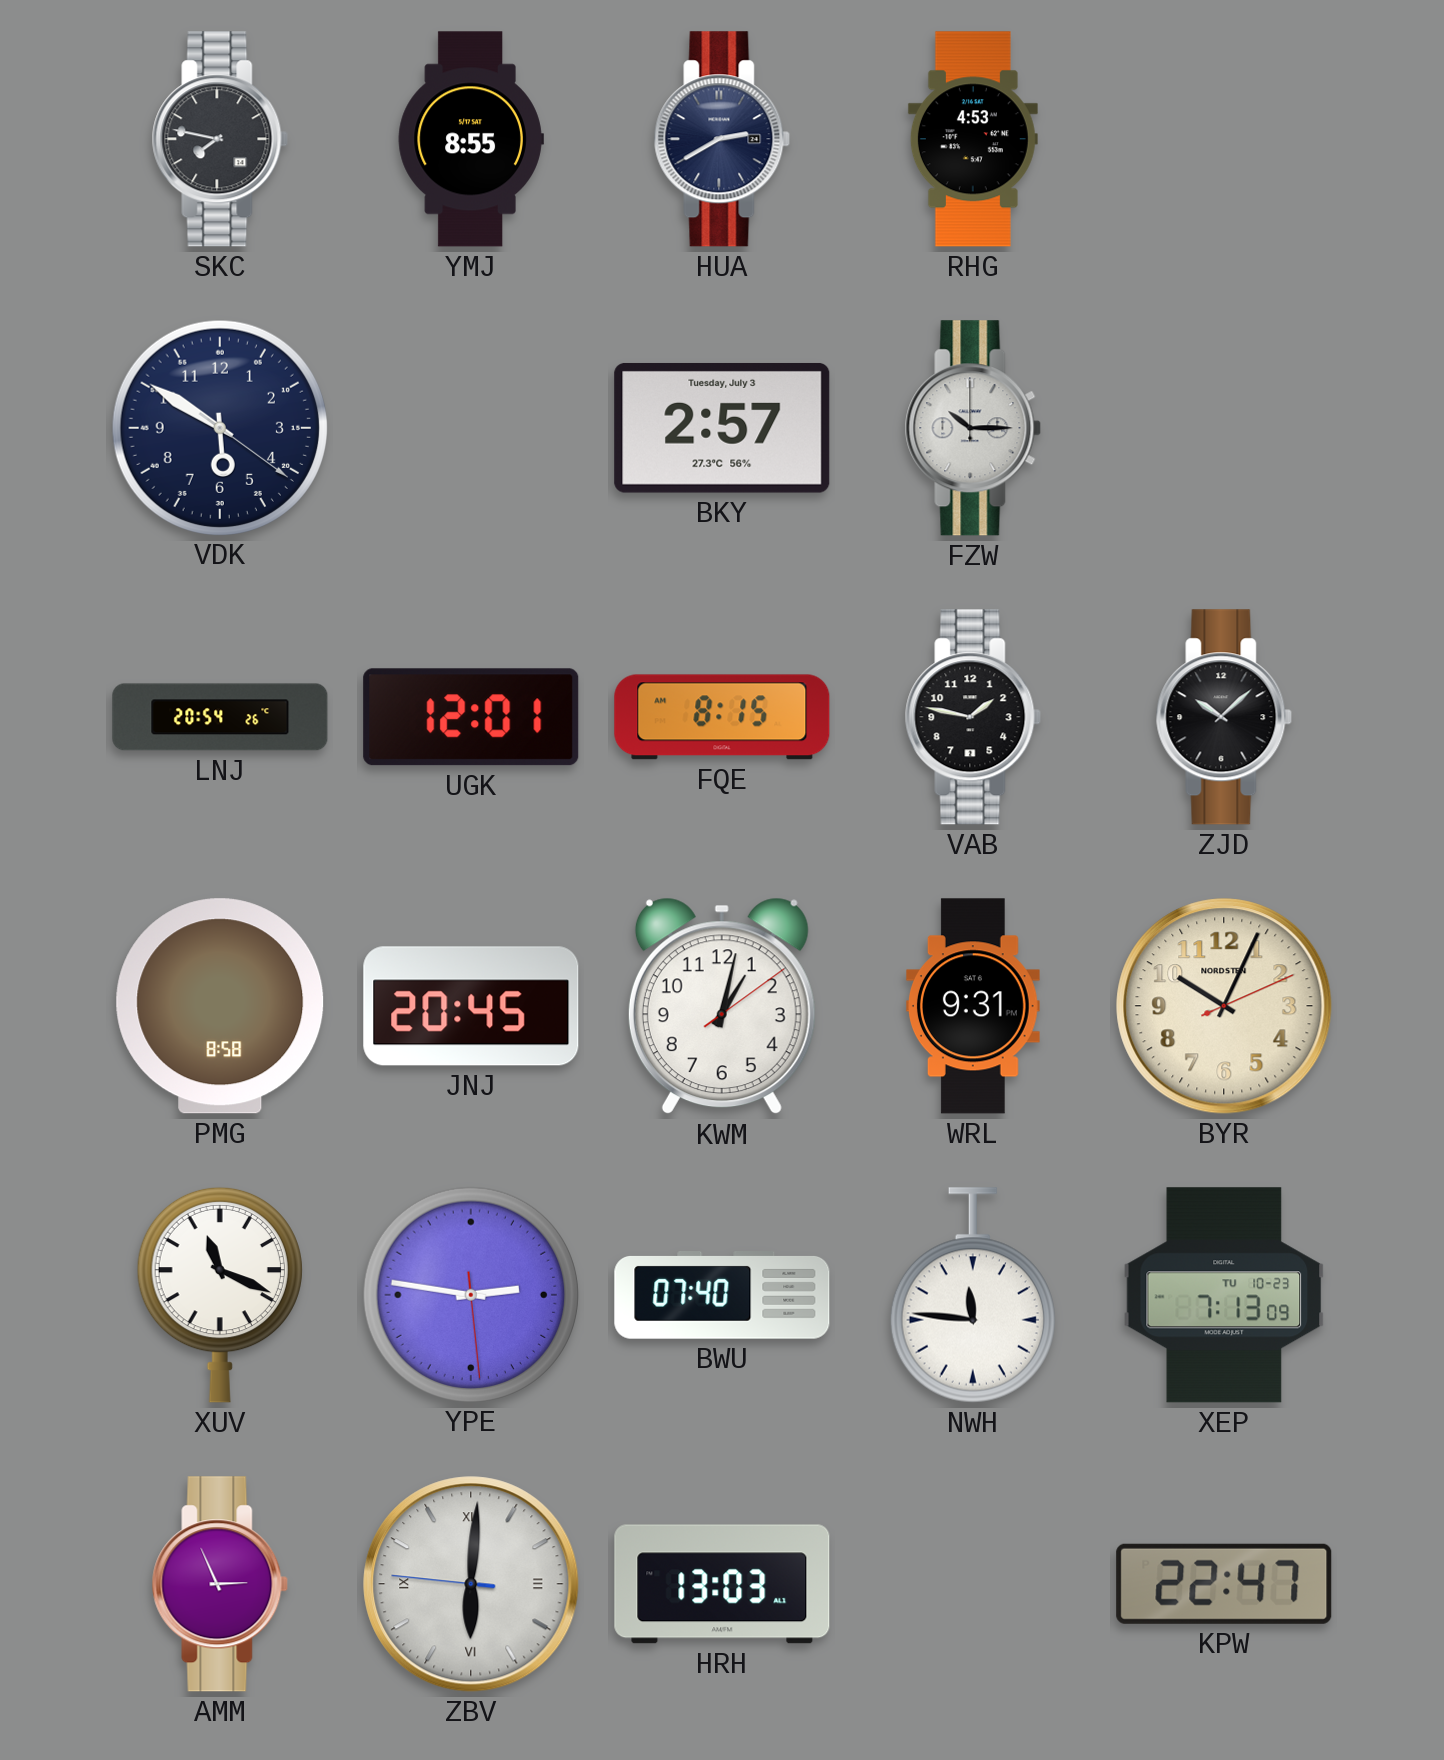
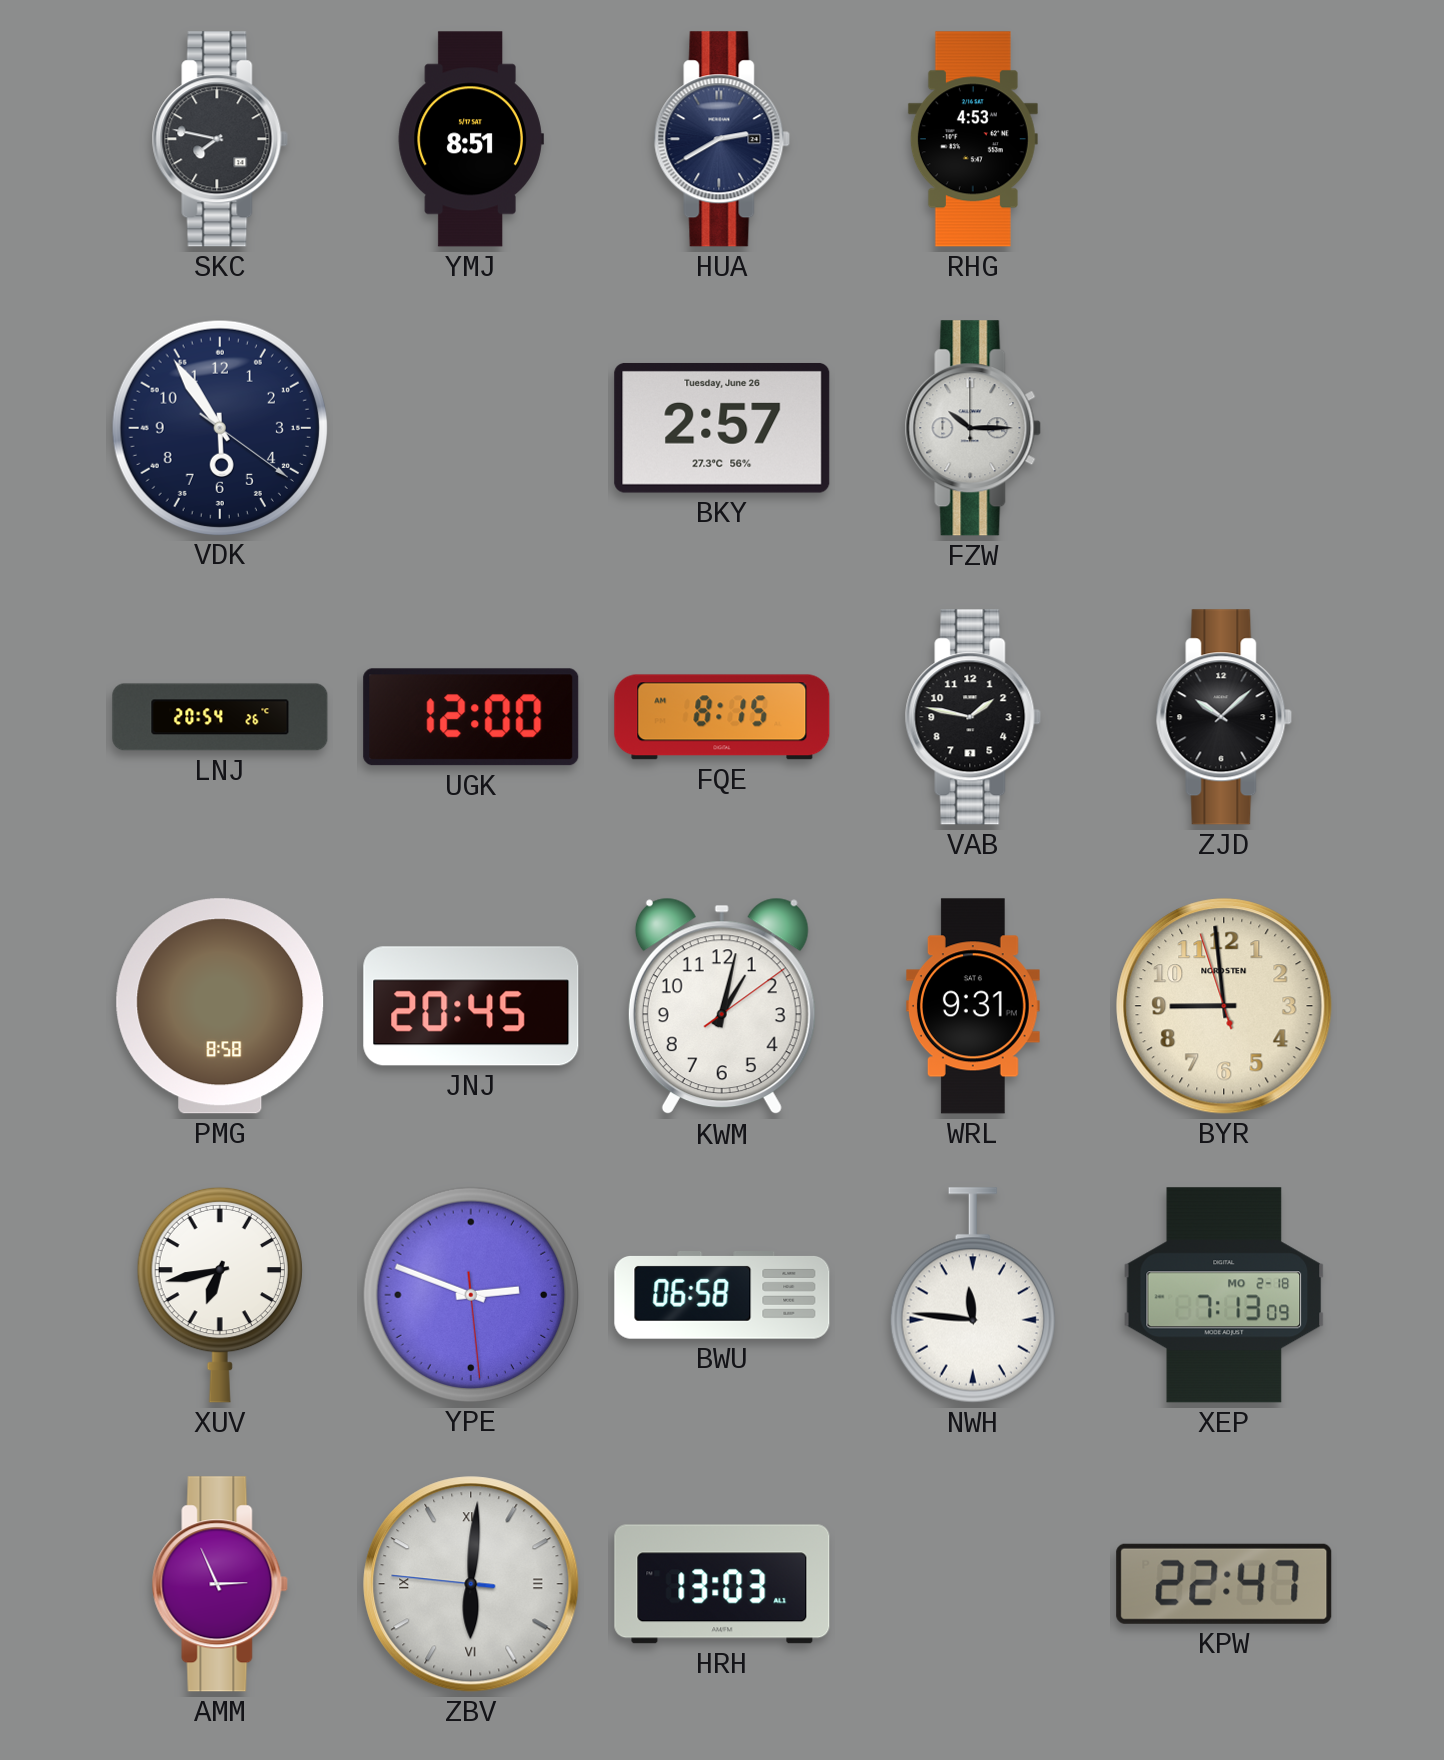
YMJ: 8:55 -> 8:51
VDK: 5:50 -> 5:54
BKY date: Tuesday, July 3 -> Tuesday, June 26
UGK: 12:01 -> 12:00
BYR: 10:04 -> 8:58
XUV: 11:19 -> 6:43
YPE: 2:46 -> 2:48
BWU: 07:40 -> 06:58
XEP date: TU 10-23 -> MO 2-18
